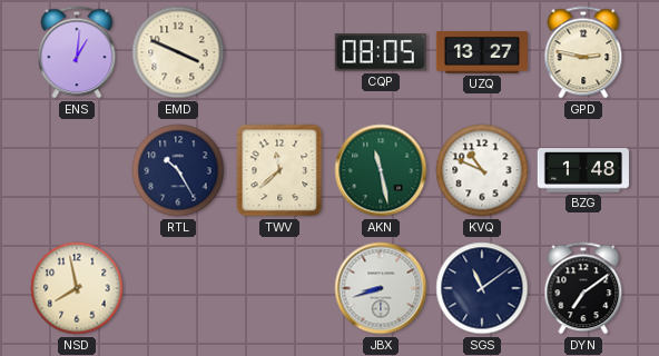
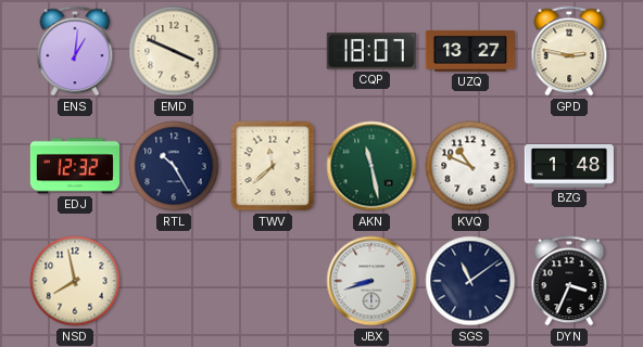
CQP: 08:05 -> 18:07
EDJ: none -> 12:32
DYN: 7:09 -> 3:34
